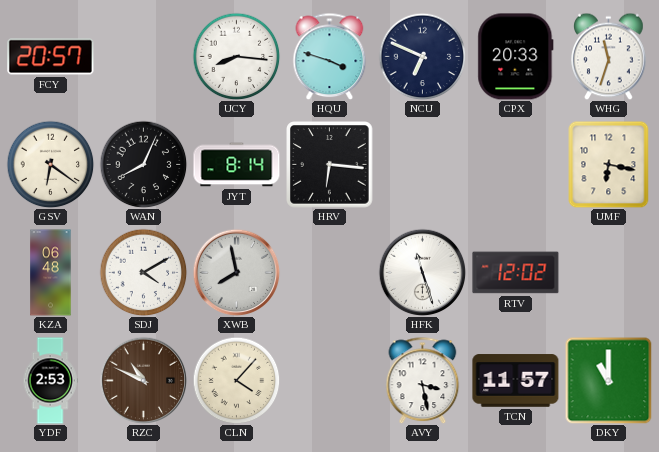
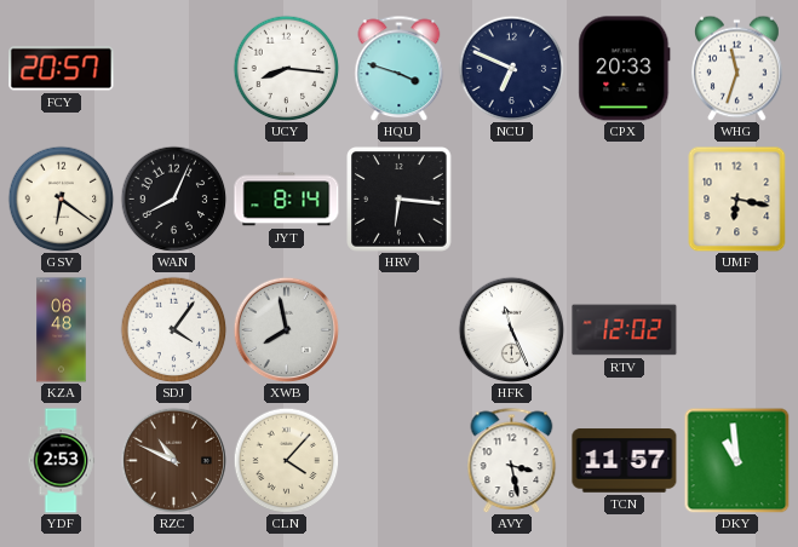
SDJ: 4:10 -> 4:06
HFK: 11:27 -> 11:26
DKY: 11:00 -> 10:59
